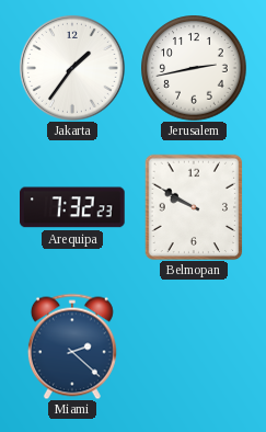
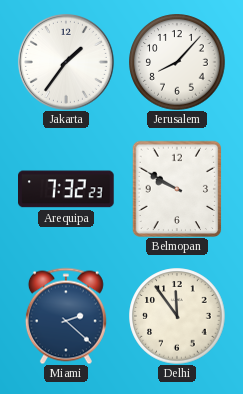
Jerusalem: 2:43 -> 8:07
Delhi: none -> 11:54
